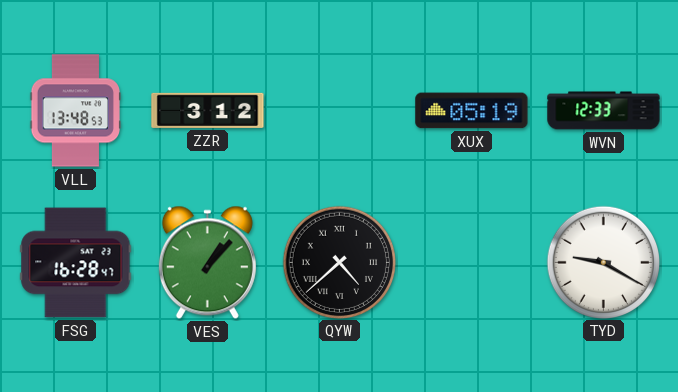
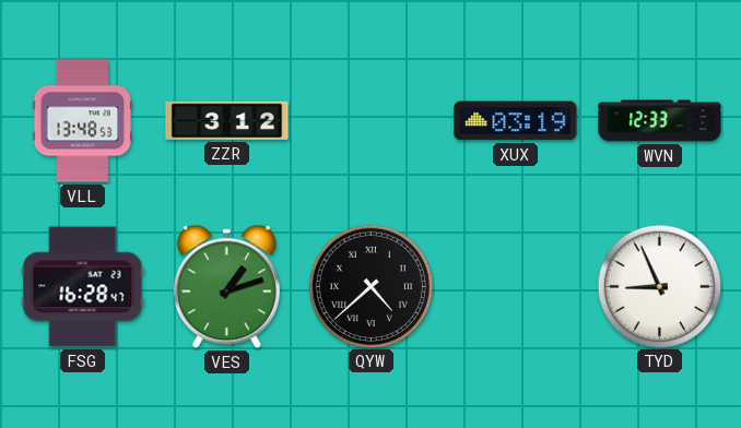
XUX: 05:19 -> 03:19
VES: 1:07 -> 1:12
TYD: 9:20 -> 8:56
